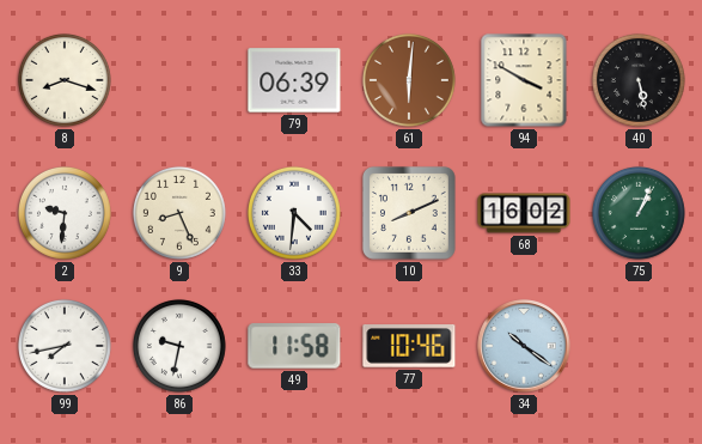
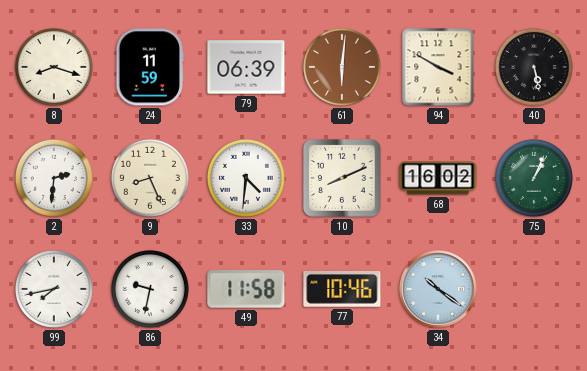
24: none -> 11:59
2: 9:31 -> 2:31
